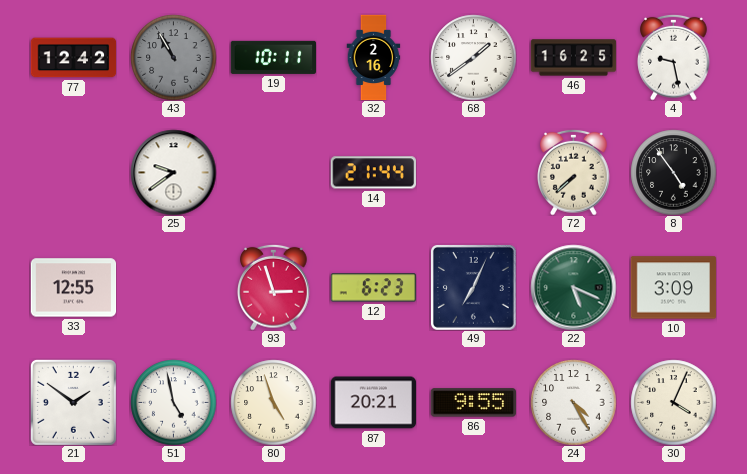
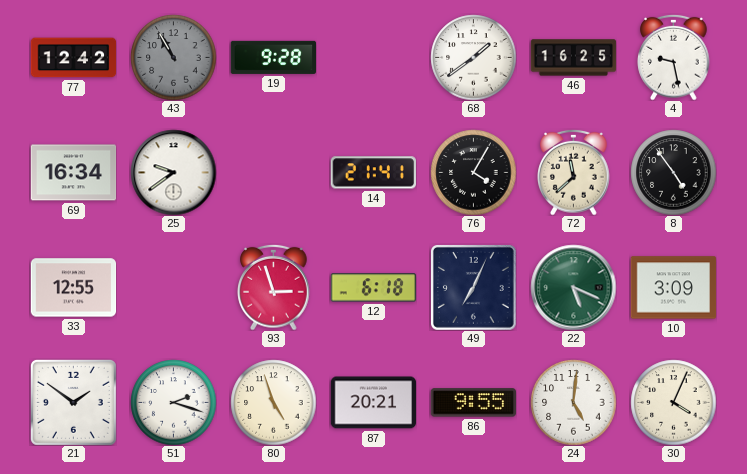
19: 10:11 -> 9:28
32: 2:16 -> none
69: none -> 16:34
14: 21:44 -> 21:41
76: none -> 4:05
72: 7:38 -> 11:38
12: 6:23 -> 6:18
51: 4:58 -> 2:18
24: 4:25 -> 5:01
